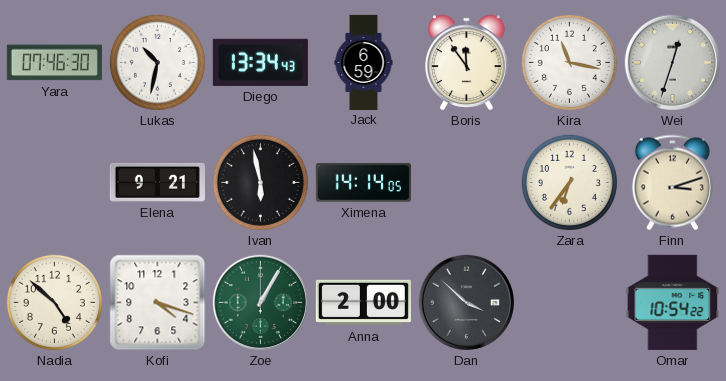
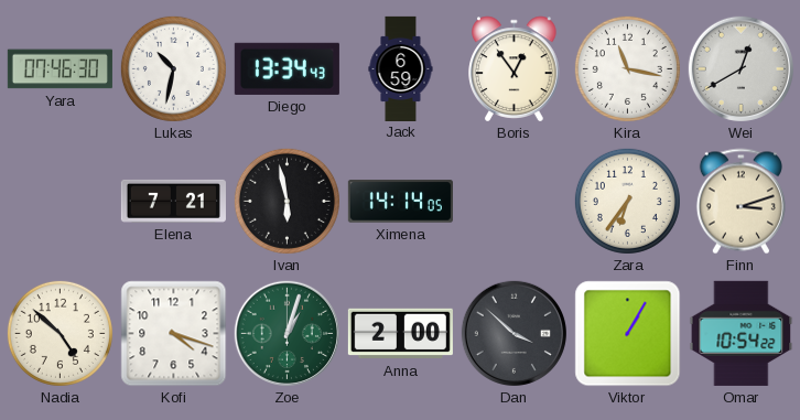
Boris: 11:54 -> 12:54
Wei: 12:33 -> 12:40
Elena: 9:21 -> 7:21
Zoe: 1:05 -> 1:03
Viktor: none -> 1:05
